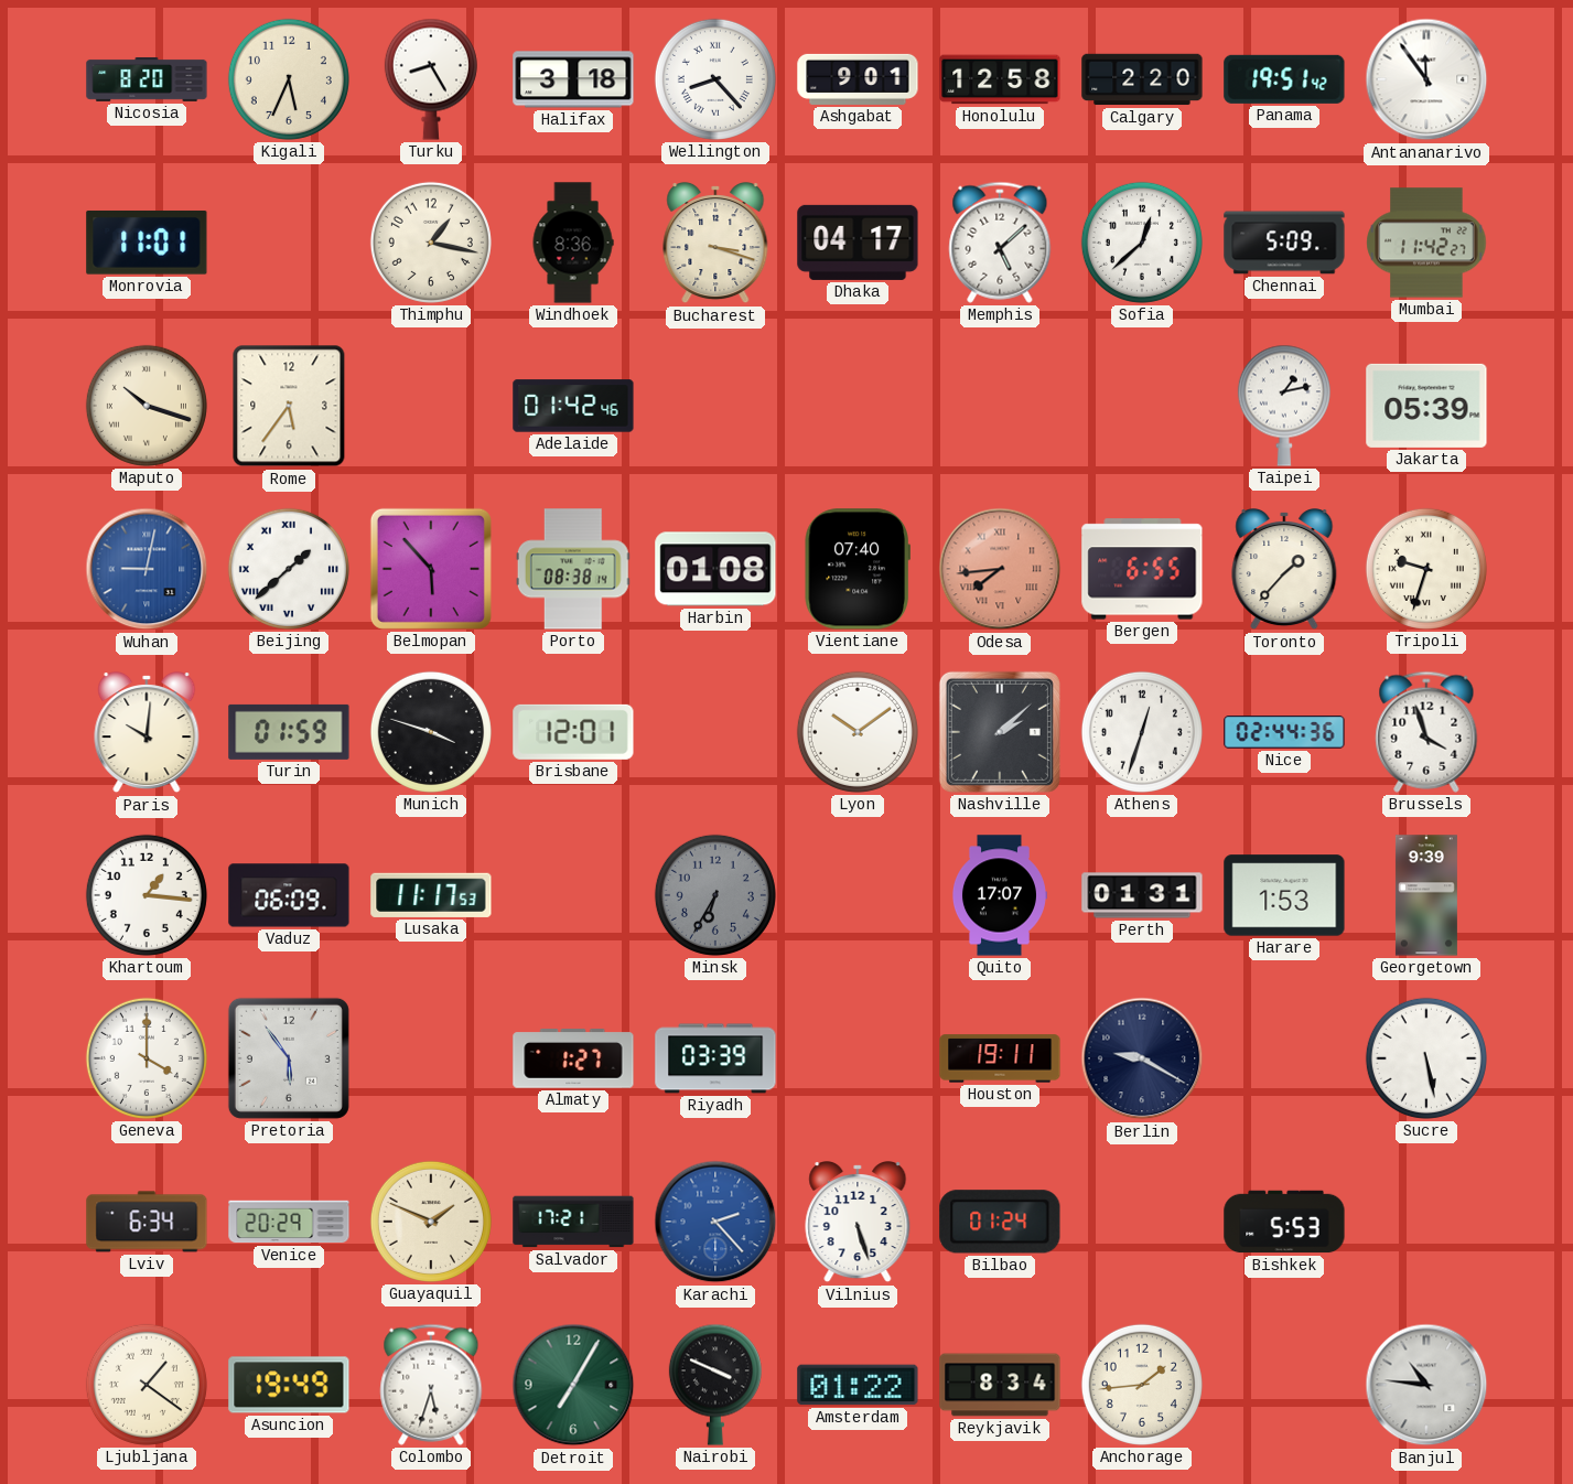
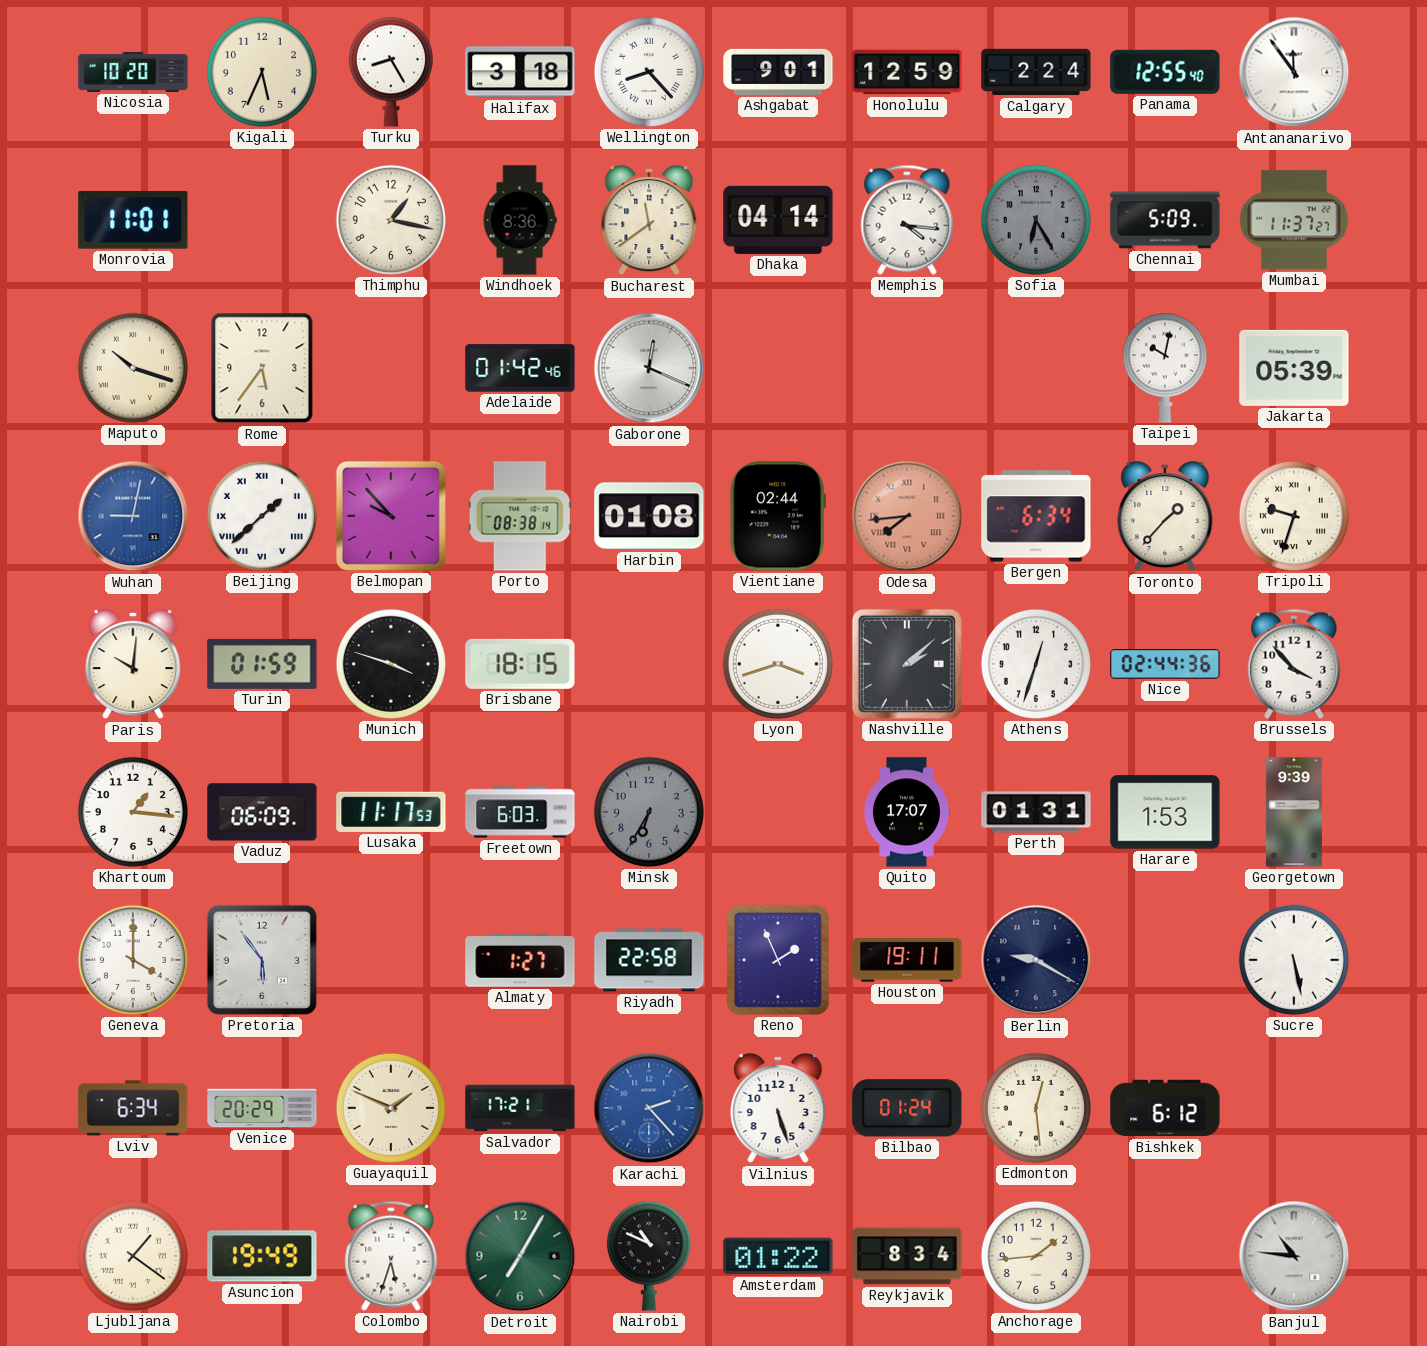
Nicosia: 8:20 -> 10:20
Honolulu: 12:58 -> 12:59
Calgary: 2:20 -> 2:24
Panama: 19:51 -> 12:55
Bucharest: 3:18 -> 11:39
Dhaka: 04:17 -> 04:14
Memphis: 5:08 -> 4:16
Sofia: 12:38 -> 6:25
Sofia dial: white -> grey
Mumbai: 11:42 -> 11:37
Gaborone: none -> 12:19
Taipei: 1:13 -> 10:02
Belmopan: 5:53 -> 9:53
Vientiane: 07:40 -> 02:44
Bergen: 6:55 -> 6:34
Brisbane: 12:01 -> 18:15
Lyon: 10:09 -> 3:42
Brussels: 3:57 -> 3:53
Freetown: none -> 6:03
Riyadh: 03:39 -> 22:58
Reno: none -> 1:56
Edmonton: none -> 12:29
Bishkek: 5:53 -> 6:12
Nairobi: 3:49 -> 10:49
